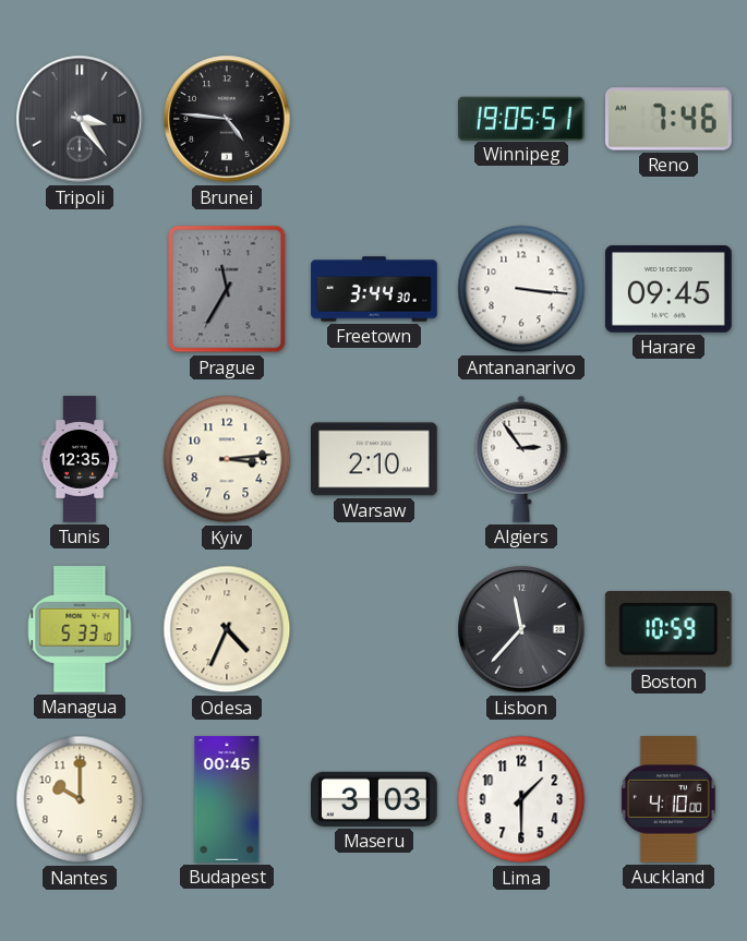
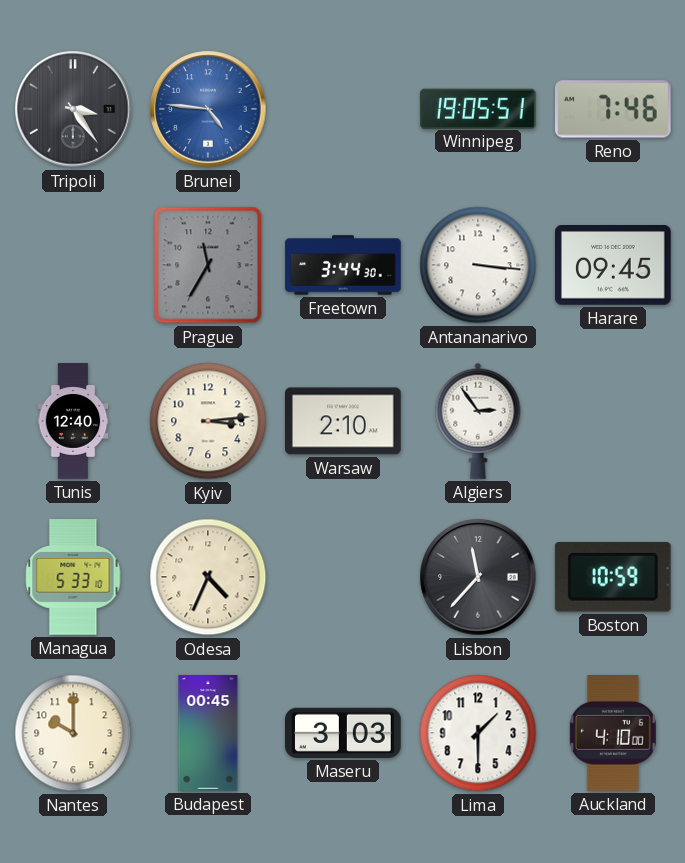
Brunei dial: black -> blue
Tunis: 12:35 -> 12:40
